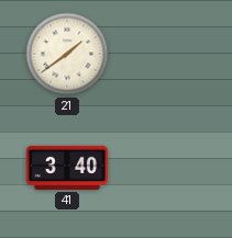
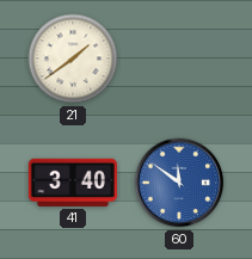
60: none -> 11:51
